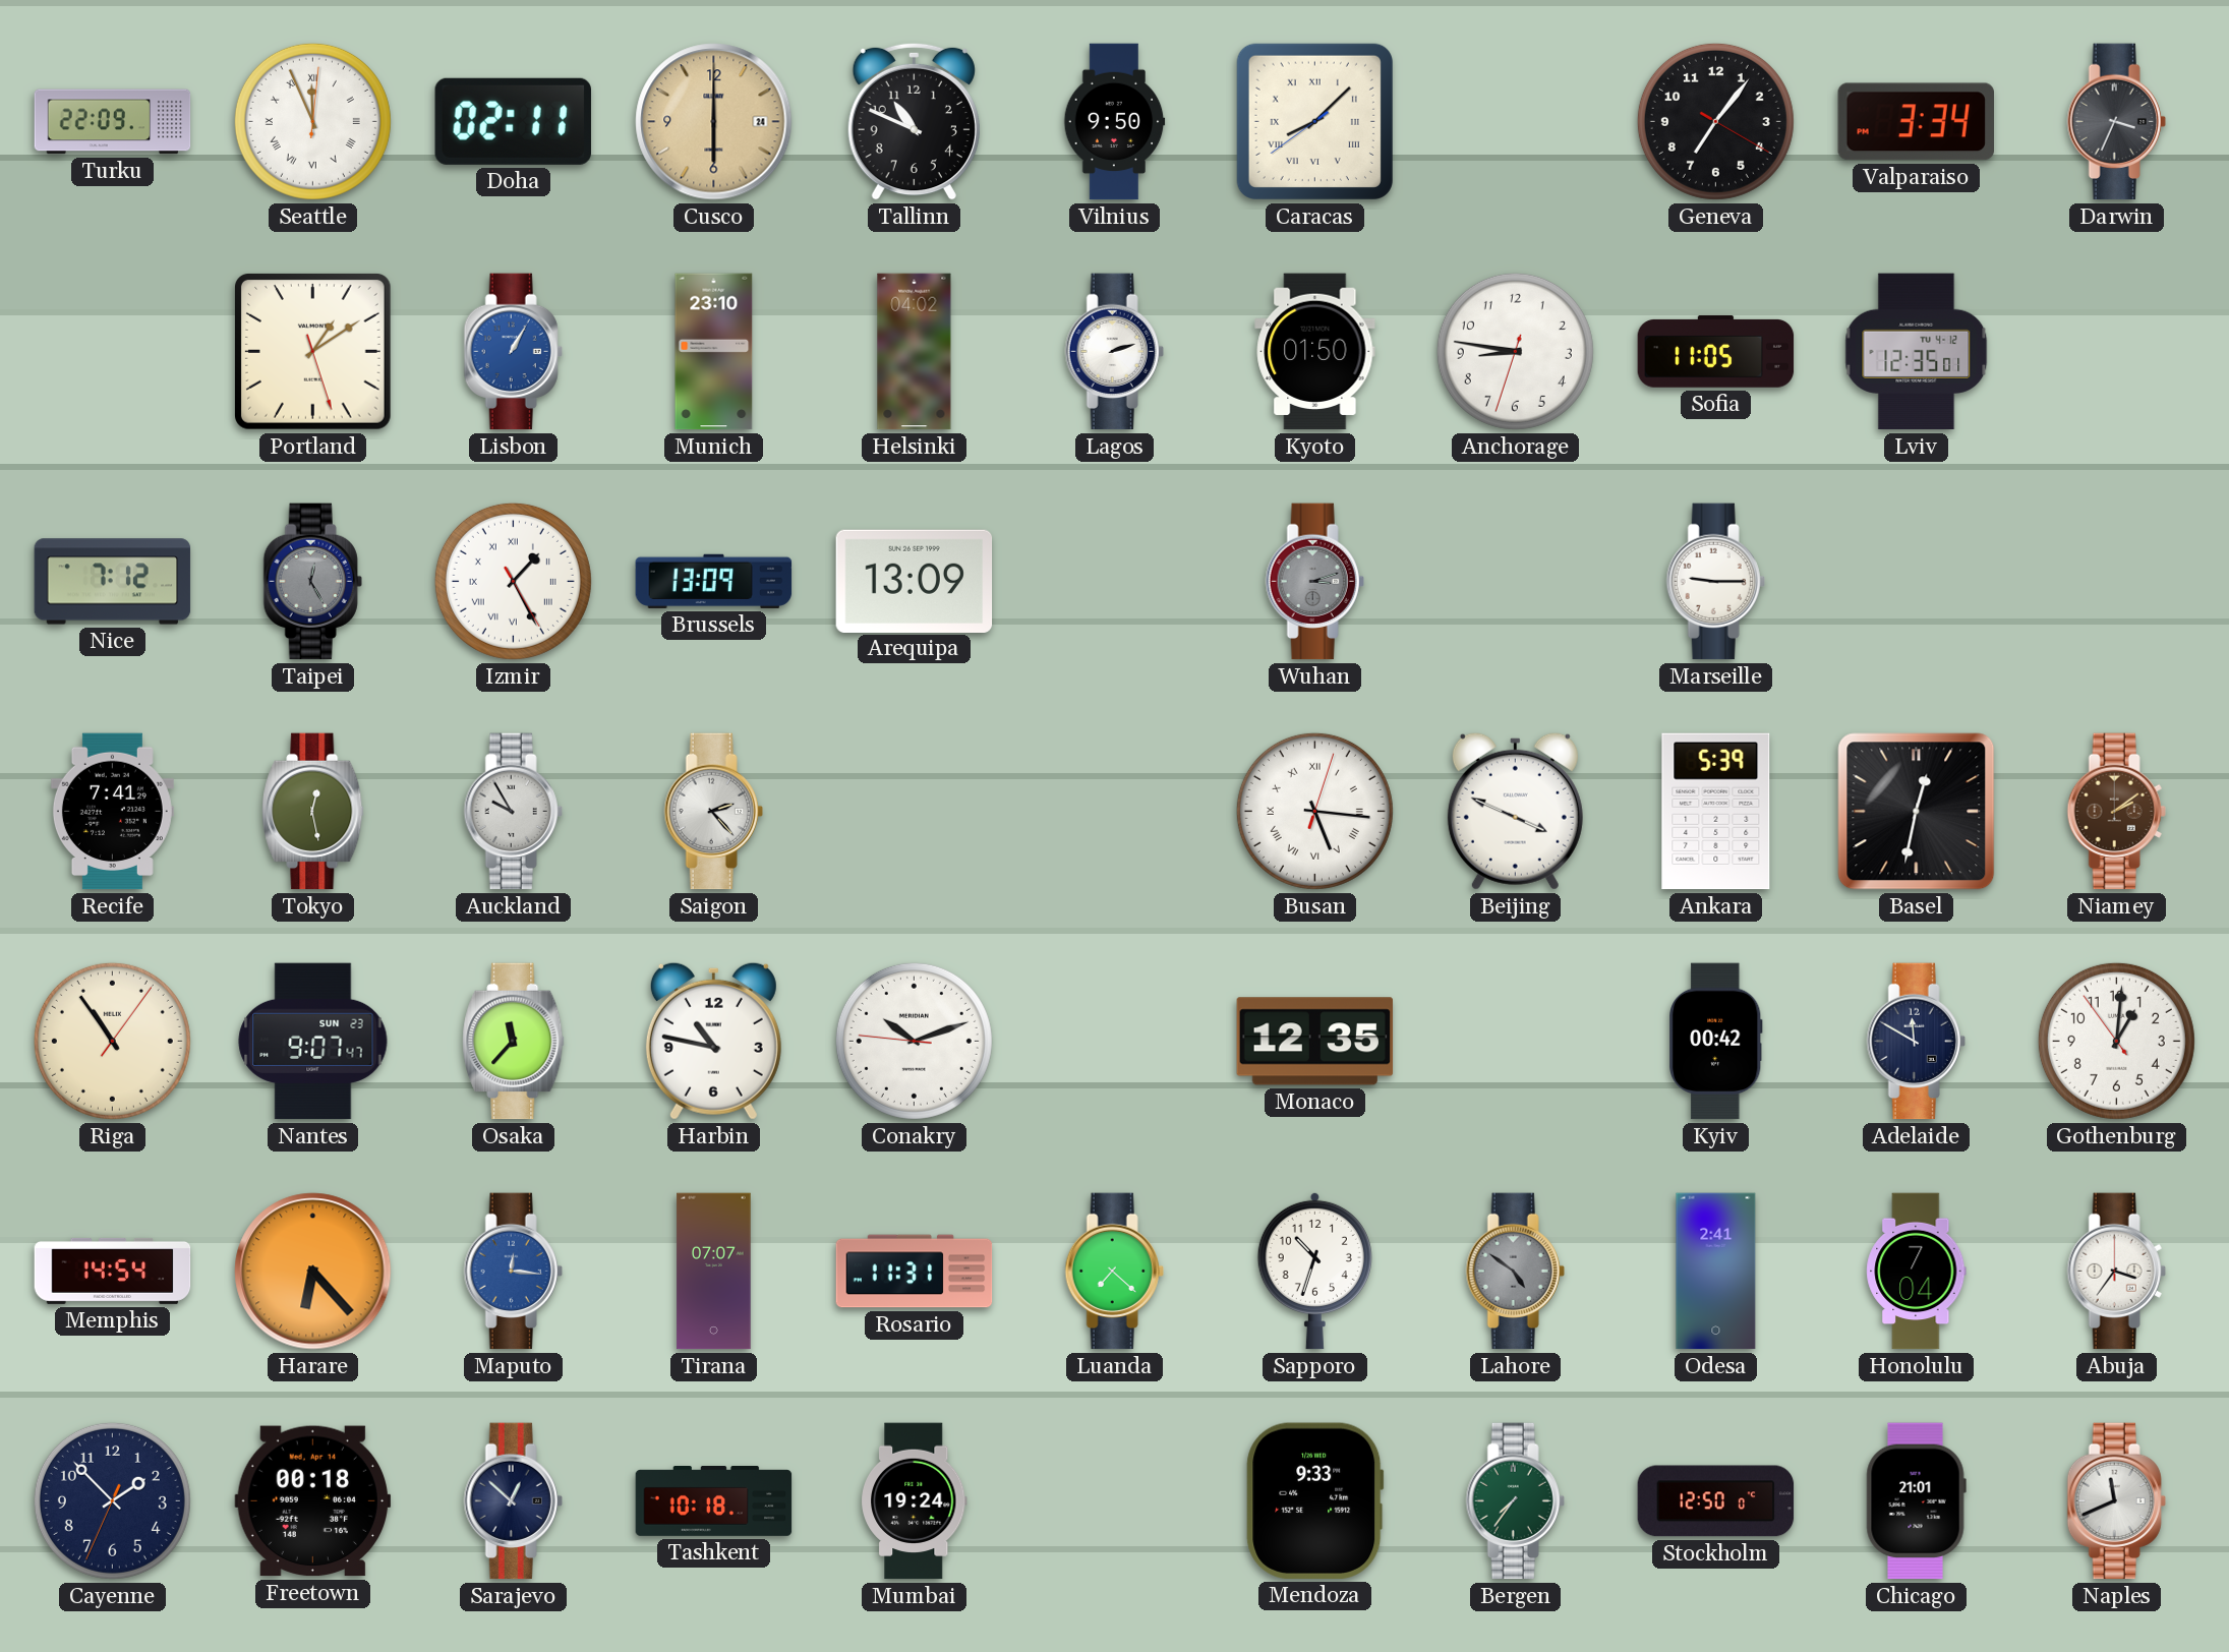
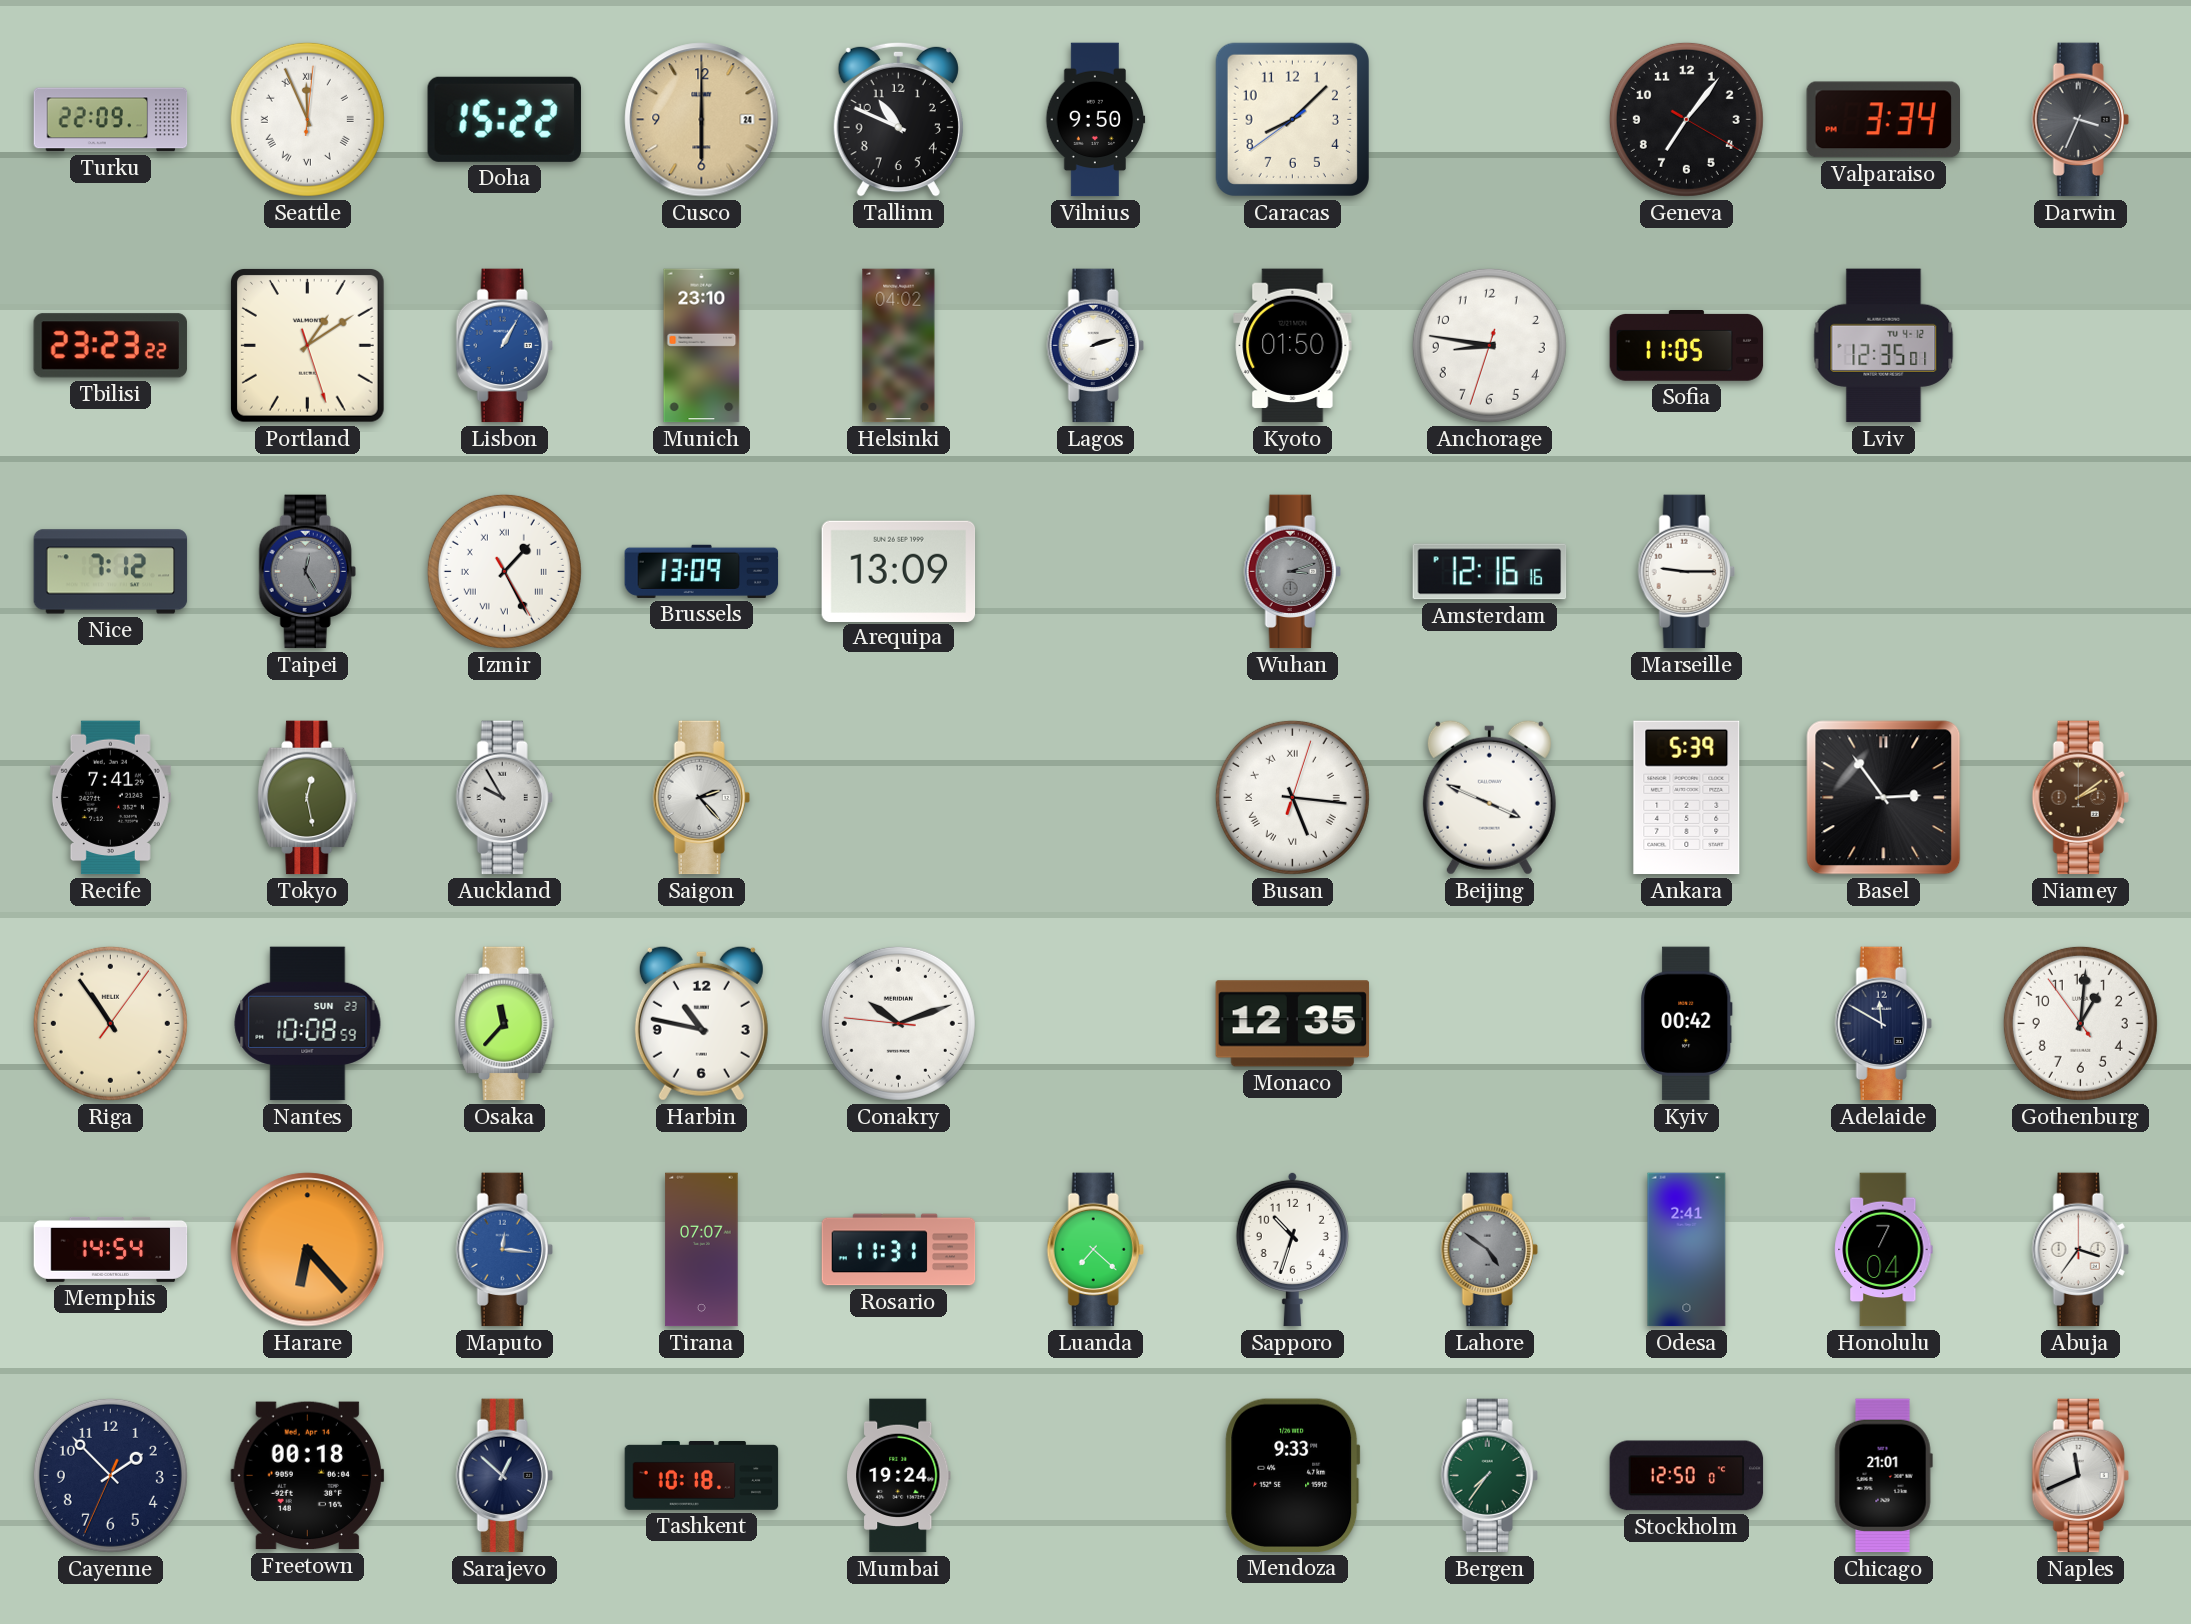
Doha: 02:11 -> 15:22
Caracas numerals: Roman -> Arabic
Tbilisi: none -> 23:23
Amsterdam: none -> 12:16
Basel: 12:32 -> 2:54
Nantes: 9:07 -> 10:08
